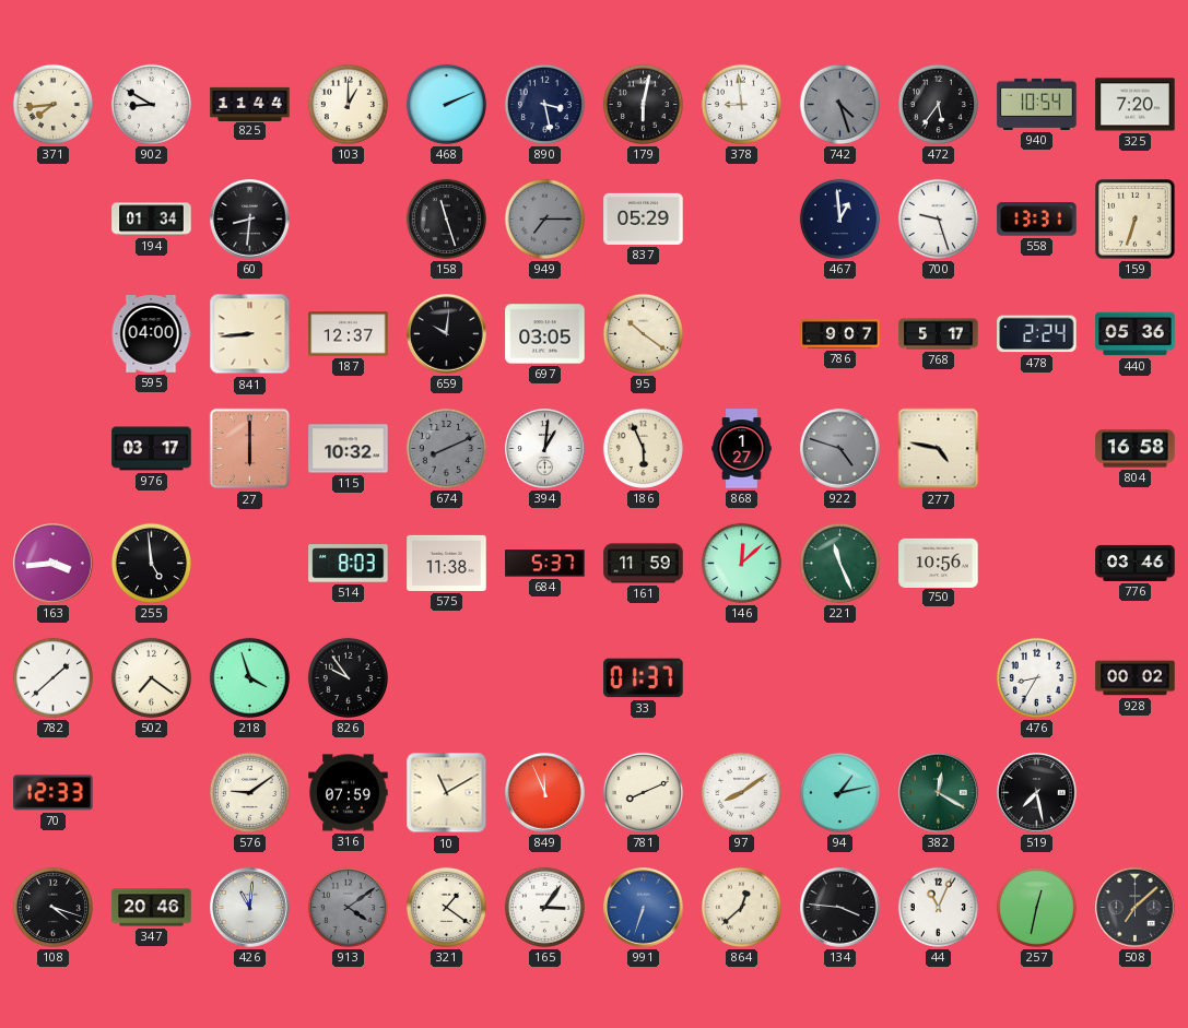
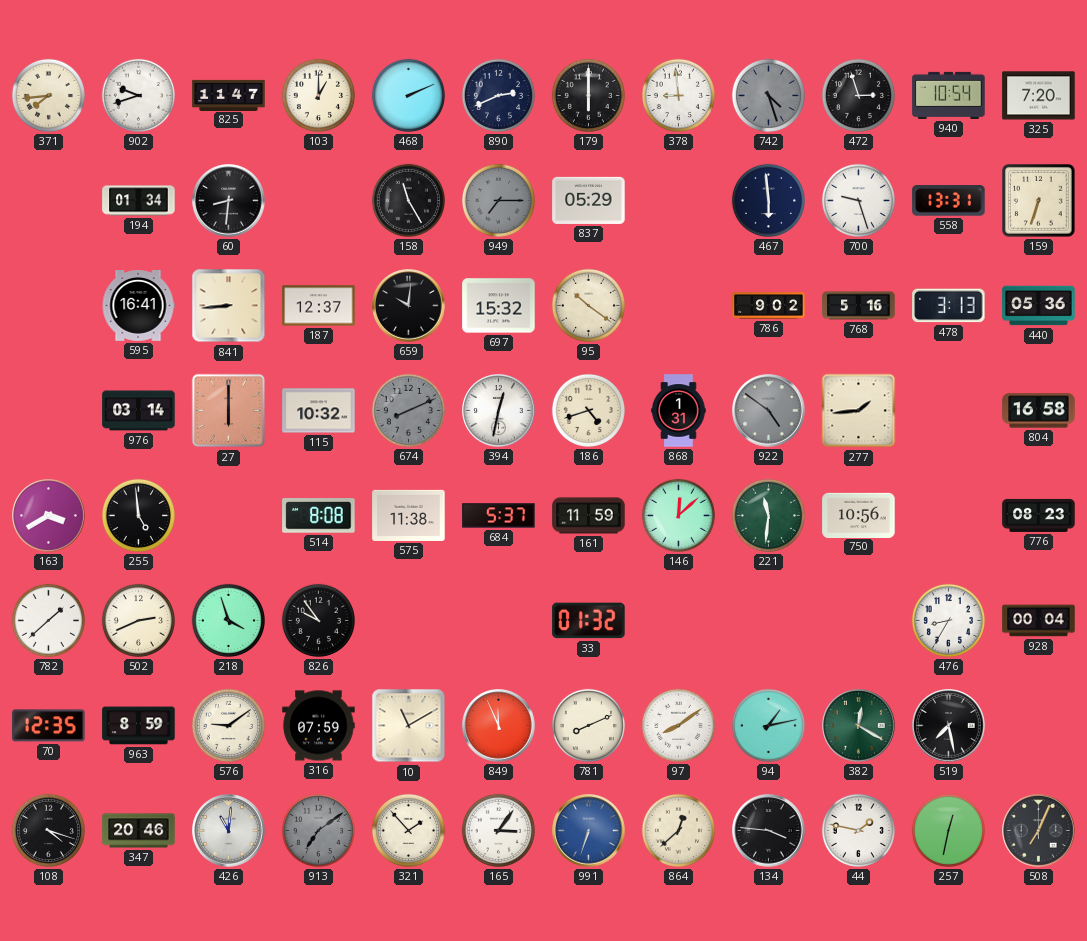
902: 8:50 -> 9:42
825: 11:44 -> 11:47
890: 3:28 -> 2:41
179: 6:02 -> 6:00
472: 5:36 -> 2:57
158: 11:27 -> 11:25
467: 12:59 -> 5:59
595: 04:00 -> 16:41
697: 03:05 -> 15:32
786: 9:07 -> 9:02
768: 5:17 -> 5:16
478: 2:24 -> 3:13
976: 03:17 -> 03:14
394: 1:01 -> 12:32
186: 5:56 -> 4:42
868: 1:27 -> 1:31
922: 4:48 -> 4:51
277: 4:47 -> 1:44
163: 3:44 -> 3:40
514: 8:03 -> 8:08
221: 11:26 -> 11:31
776: 03:46 -> 08:23
502: 7:21 -> 2:41
33: 01:37 -> 01:32
928: 00:02 -> 00:04
70: 12:33 -> 12:35
963: none -> 8:59
913: 4:09 -> 7:09
321: 1:21 -> 1:53
44: 11:04 -> 1:47
508: 7:08 -> 7:04
